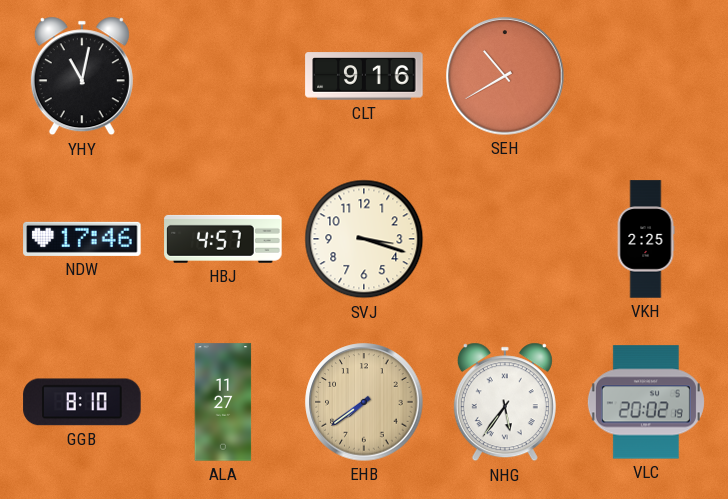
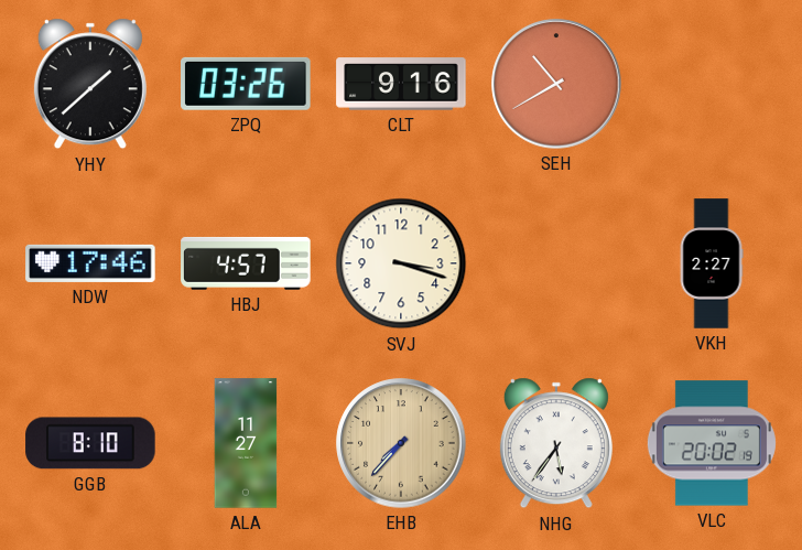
YHY: 11:02 -> 1:38
ZPQ: none -> 03:26
VKH: 2:25 -> 2:27
EHB: 7:39 -> 7:37
